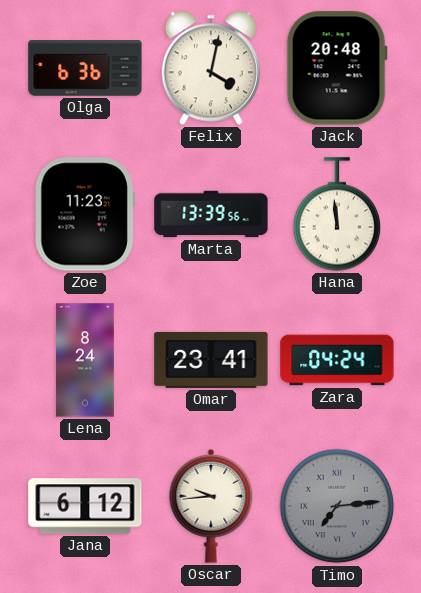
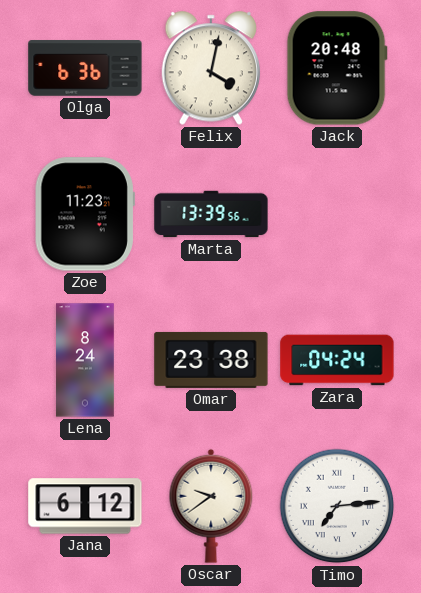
Hana: 11:59 -> none
Omar: 23:41 -> 23:38
Oscar: 9:44 -> 9:39
Timo dial: grey -> white
